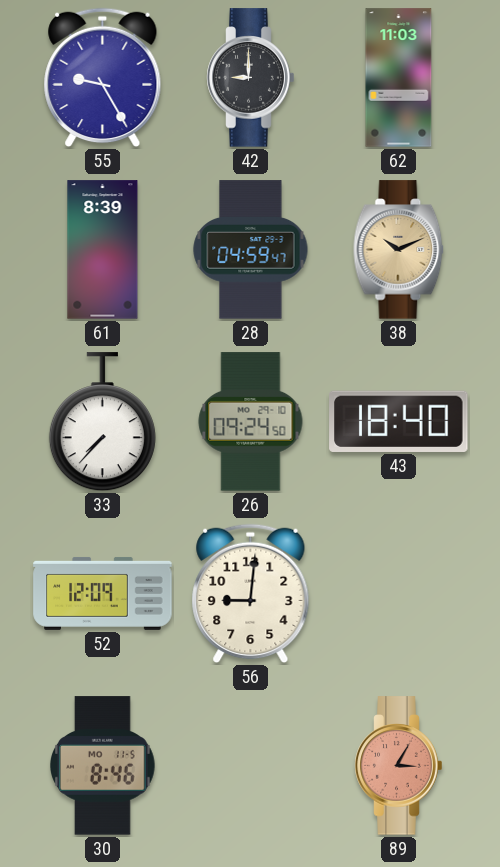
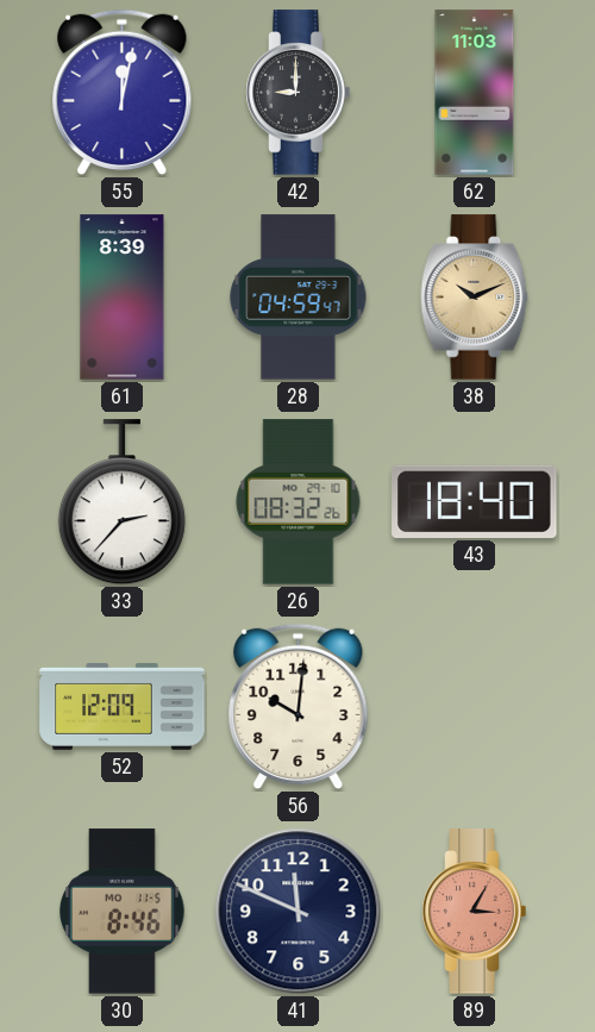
55: 9:25 -> 12:02
33: 7:37 -> 2:37
26: 09:24 -> 08:32
56: 9:01 -> 10:01
41: none -> 11:49
